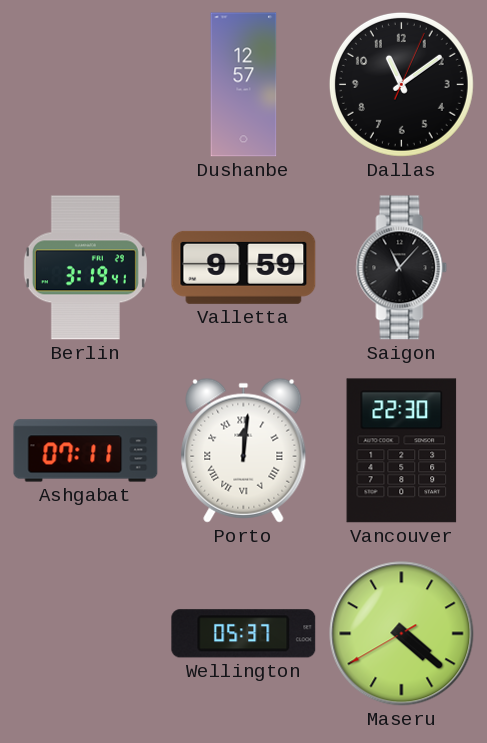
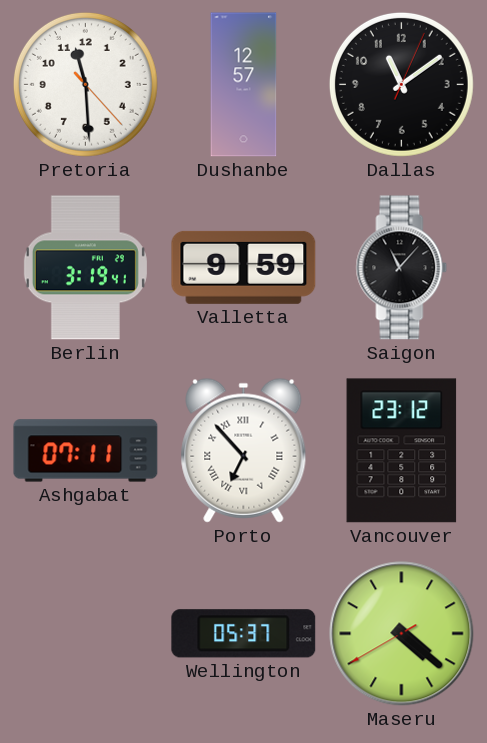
Pretoria: none -> 11:29
Porto: 12:01 -> 6:53
Vancouver: 22:30 -> 23:12
